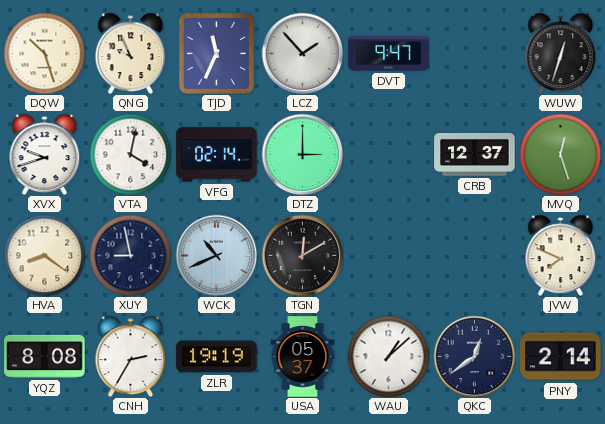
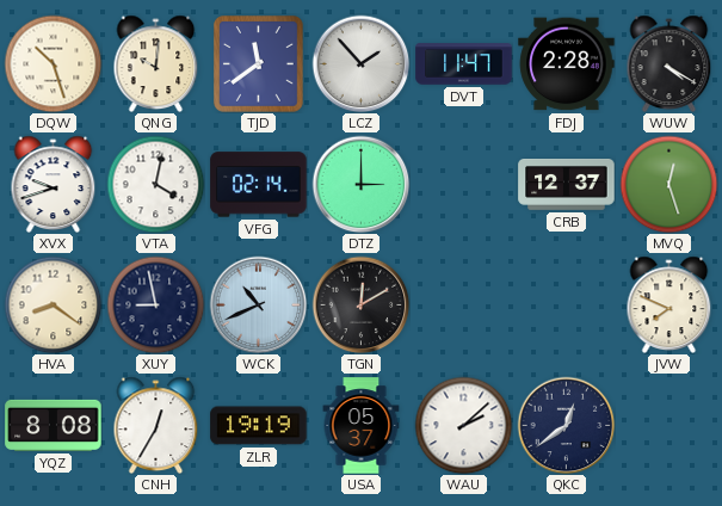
QNG: 9:56 -> 10:01
TJD: 11:34 -> 11:39
DVT: 9:47 -> 11:47
FDJ: none -> 2:28
WUW: 12:33 -> 4:20
CNH: 2:35 -> 12:35
WAU: 1:08 -> 2:08
PNY: 2:14 -> none
